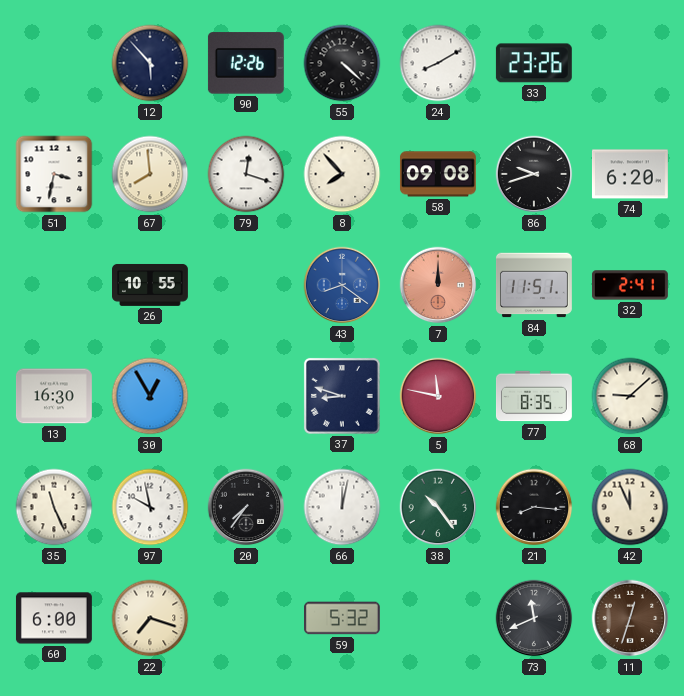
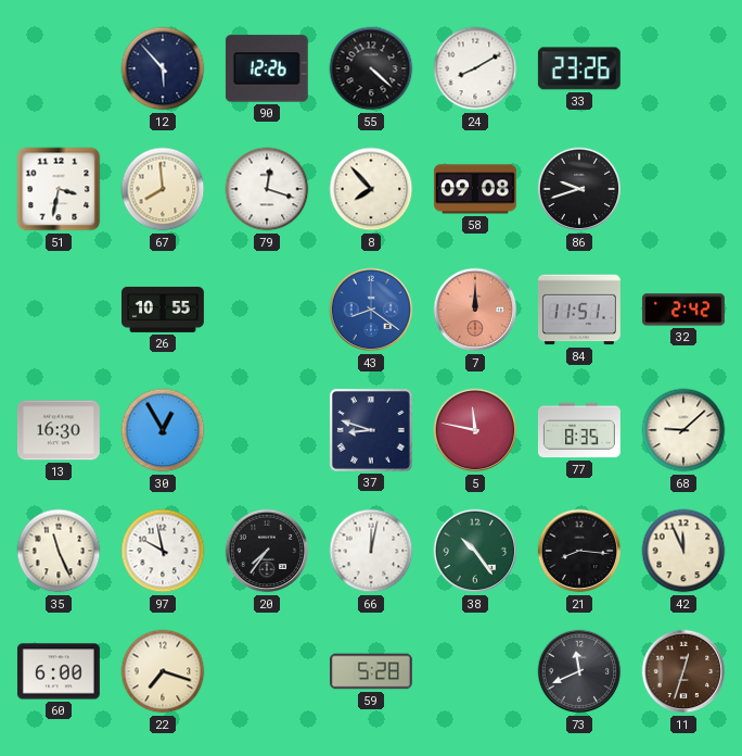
74: 6:20 -> none
32: 2:41 -> 2:42
59: 5:32 -> 5:28
